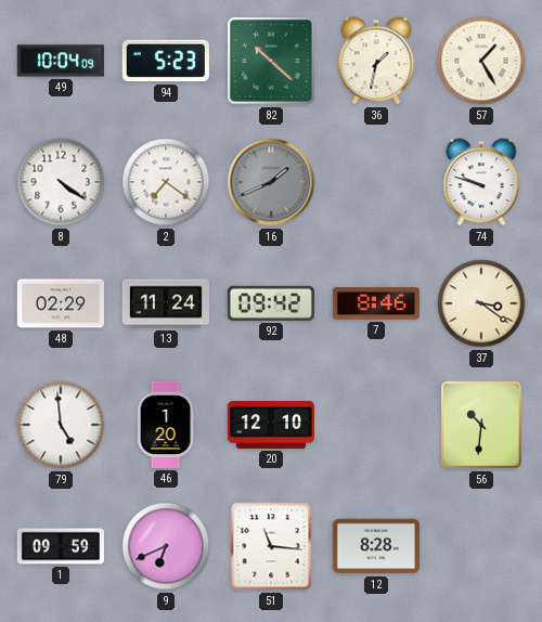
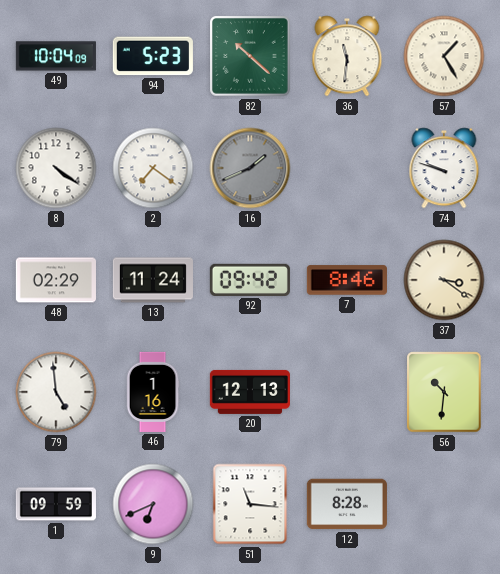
36: 1:32 -> 11:31
46: 1:20 -> 1:16
20: 12:10 -> 12:13
